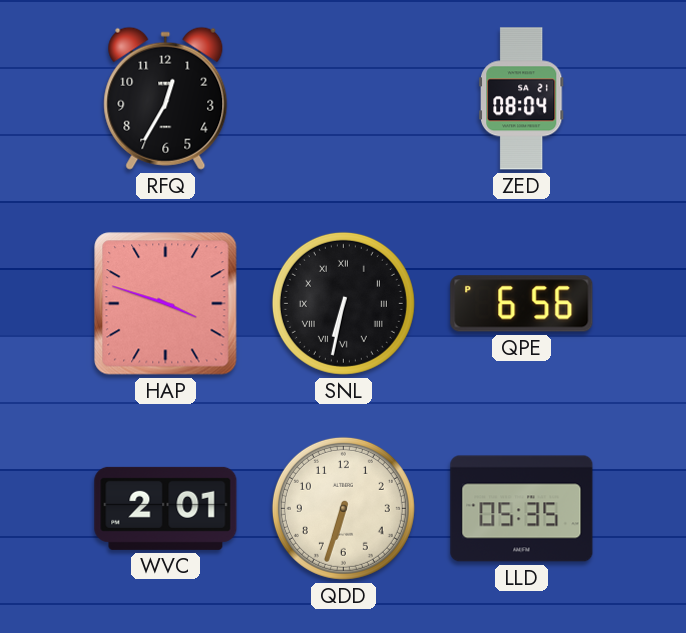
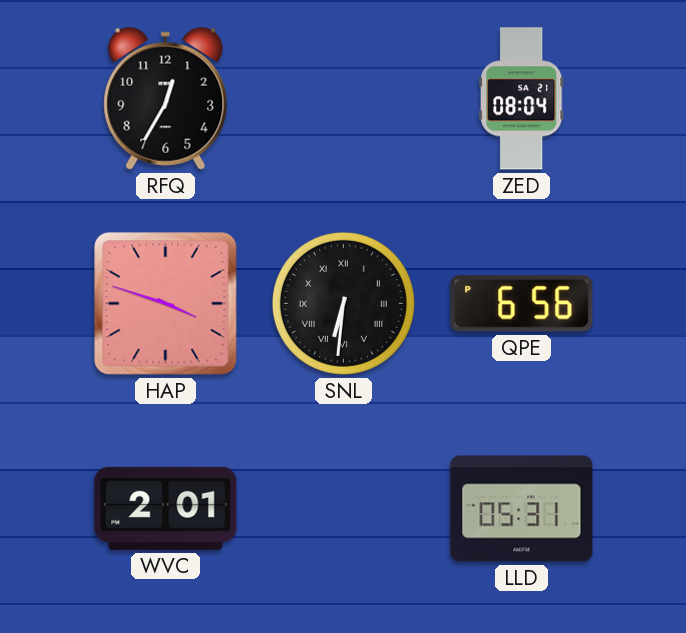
SNL: 6:32 -> 6:31
QDD: 6:33 -> none
LLD: 05:35 -> 05:31
